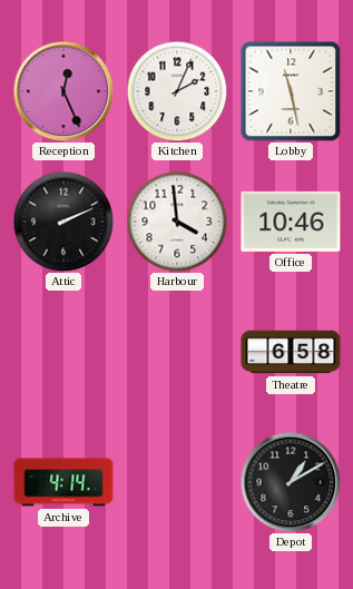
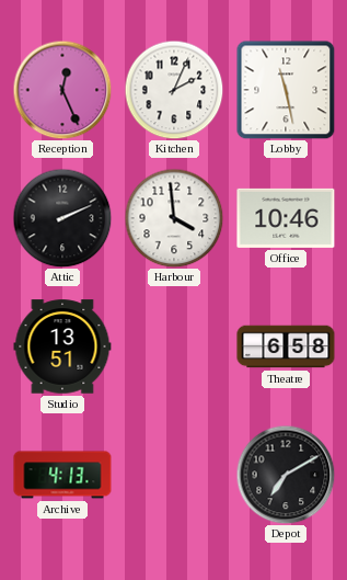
Studio: none -> 13:51
Archive: 4:14 -> 4:13
Depot: 1:10 -> 7:10
